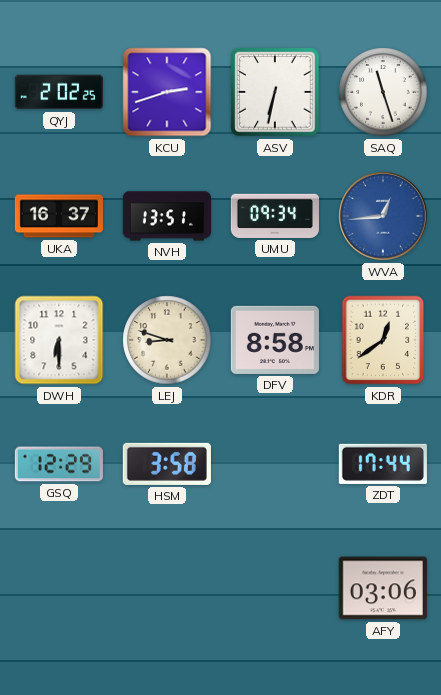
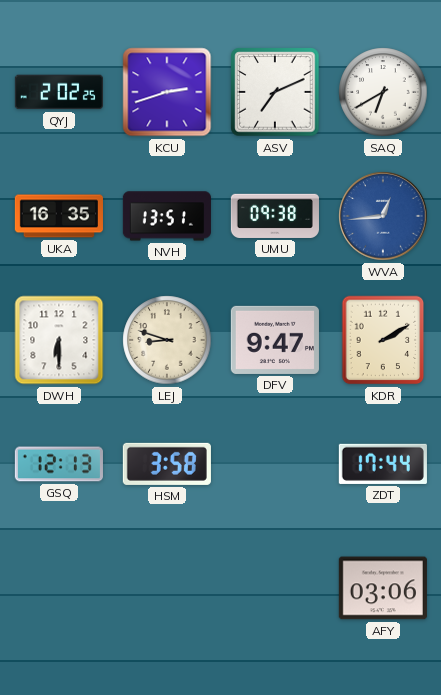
ASV: 6:32 -> 7:11
SAQ: 11:27 -> 6:40
UKA: 16:37 -> 16:35
UMU: 09:34 -> 09:38
DFV: 8:58 -> 9:47
KDR: 12:39 -> 2:10
GSQ: 12:29 -> 12:13
